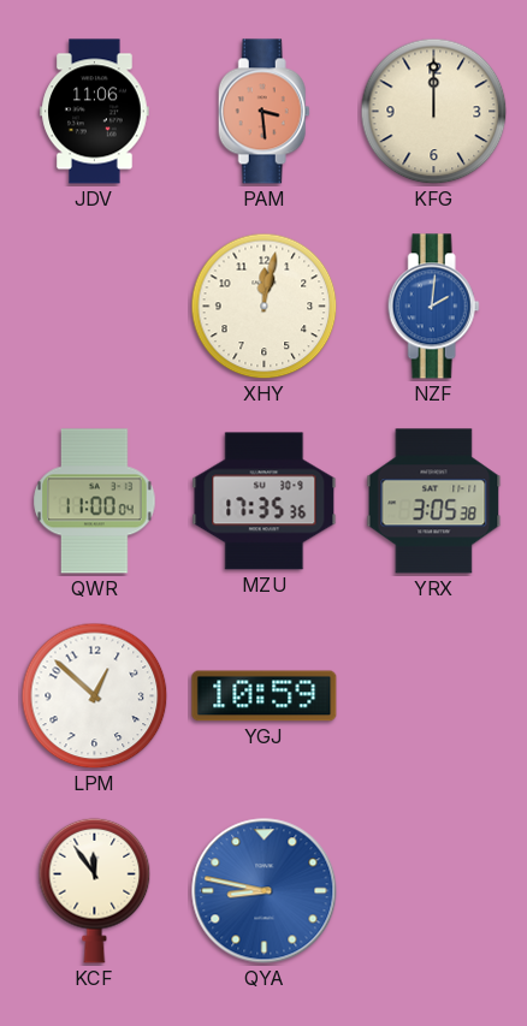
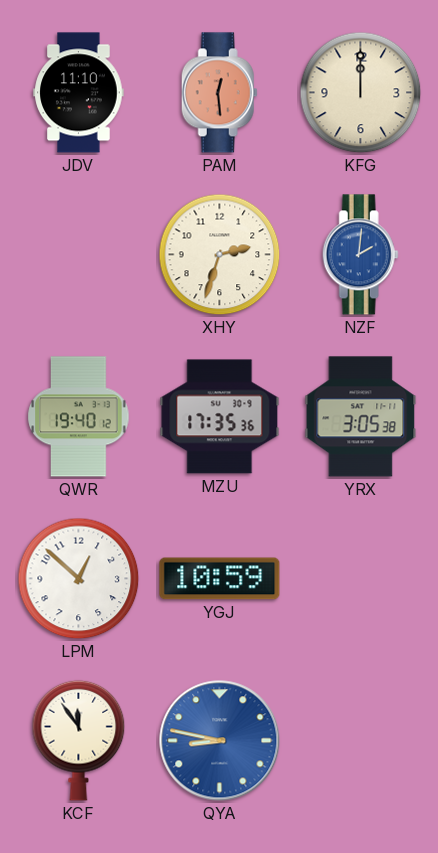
JDV: 11:06 -> 11:10
PAM: 3:29 -> 12:29
XHY: 12:02 -> 2:33
QWR: 11:00 -> 19:40
